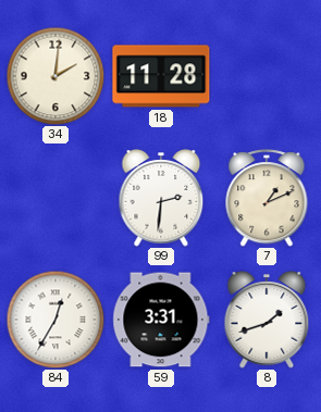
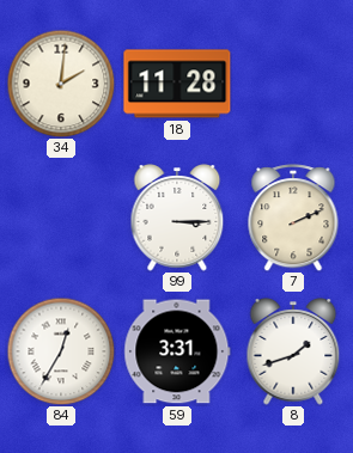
99: 2:31 -> 3:15
7: 1:11 -> 2:11
